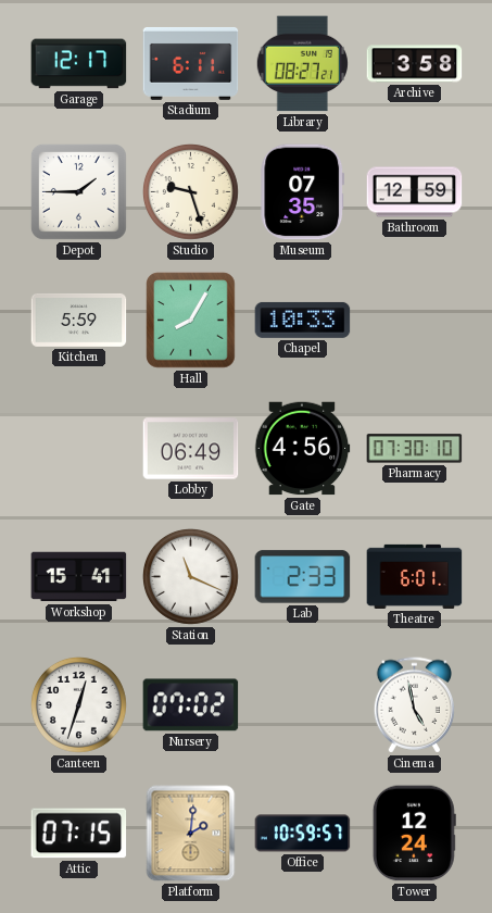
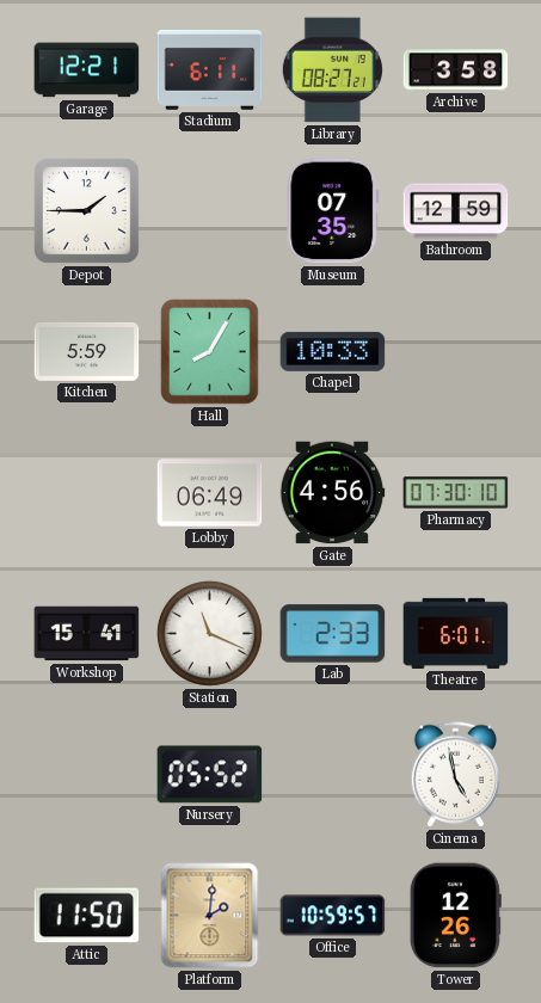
Garage: 12:17 -> 12:21
Studio: 9:27 -> none
Canteen: 12:33 -> none
Nursery: 07:02 -> 05:52
Attic: 07:15 -> 11:50
Tower: 12:24 -> 12:26
